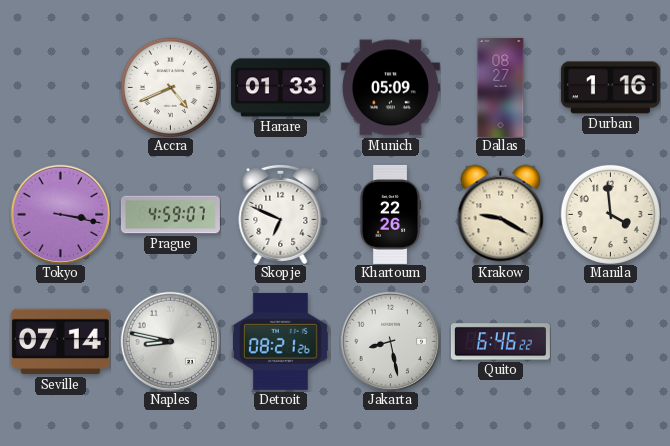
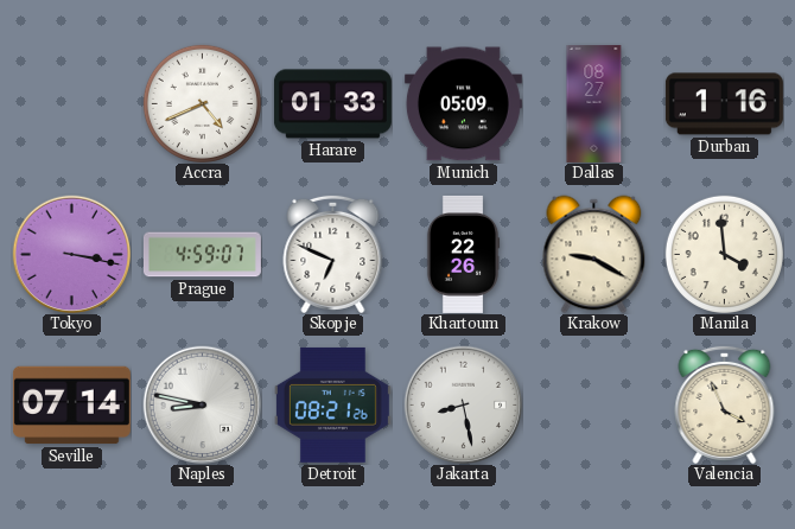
Quito: 6:46 -> none
Valencia: none -> 3:56
